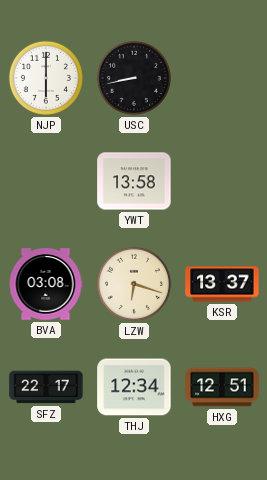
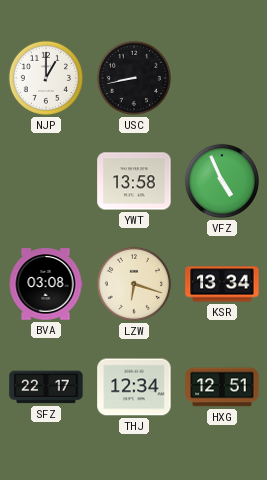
NJP: 6:00 -> 1:00
VFZ: none -> 4:56
KSR: 13:37 -> 13:34
